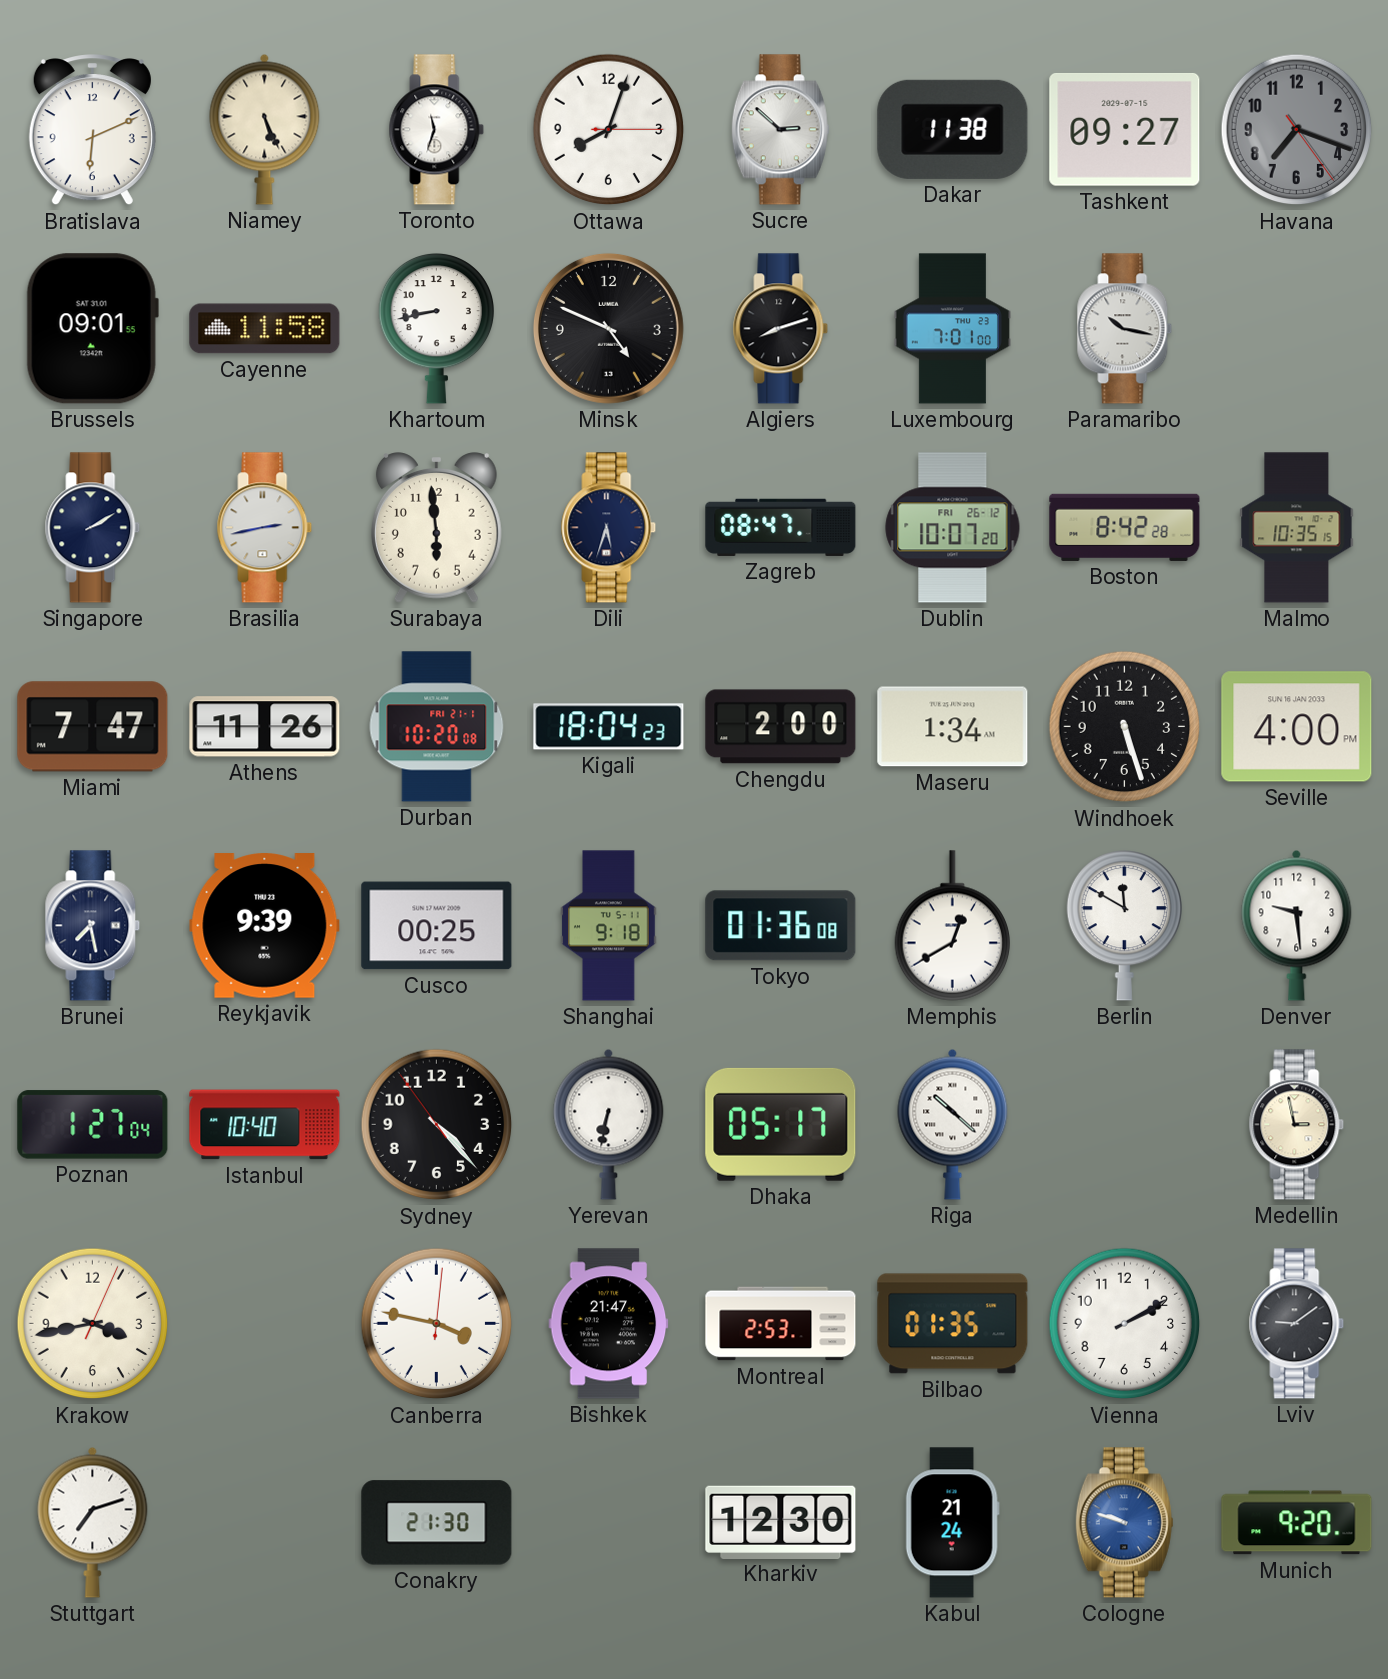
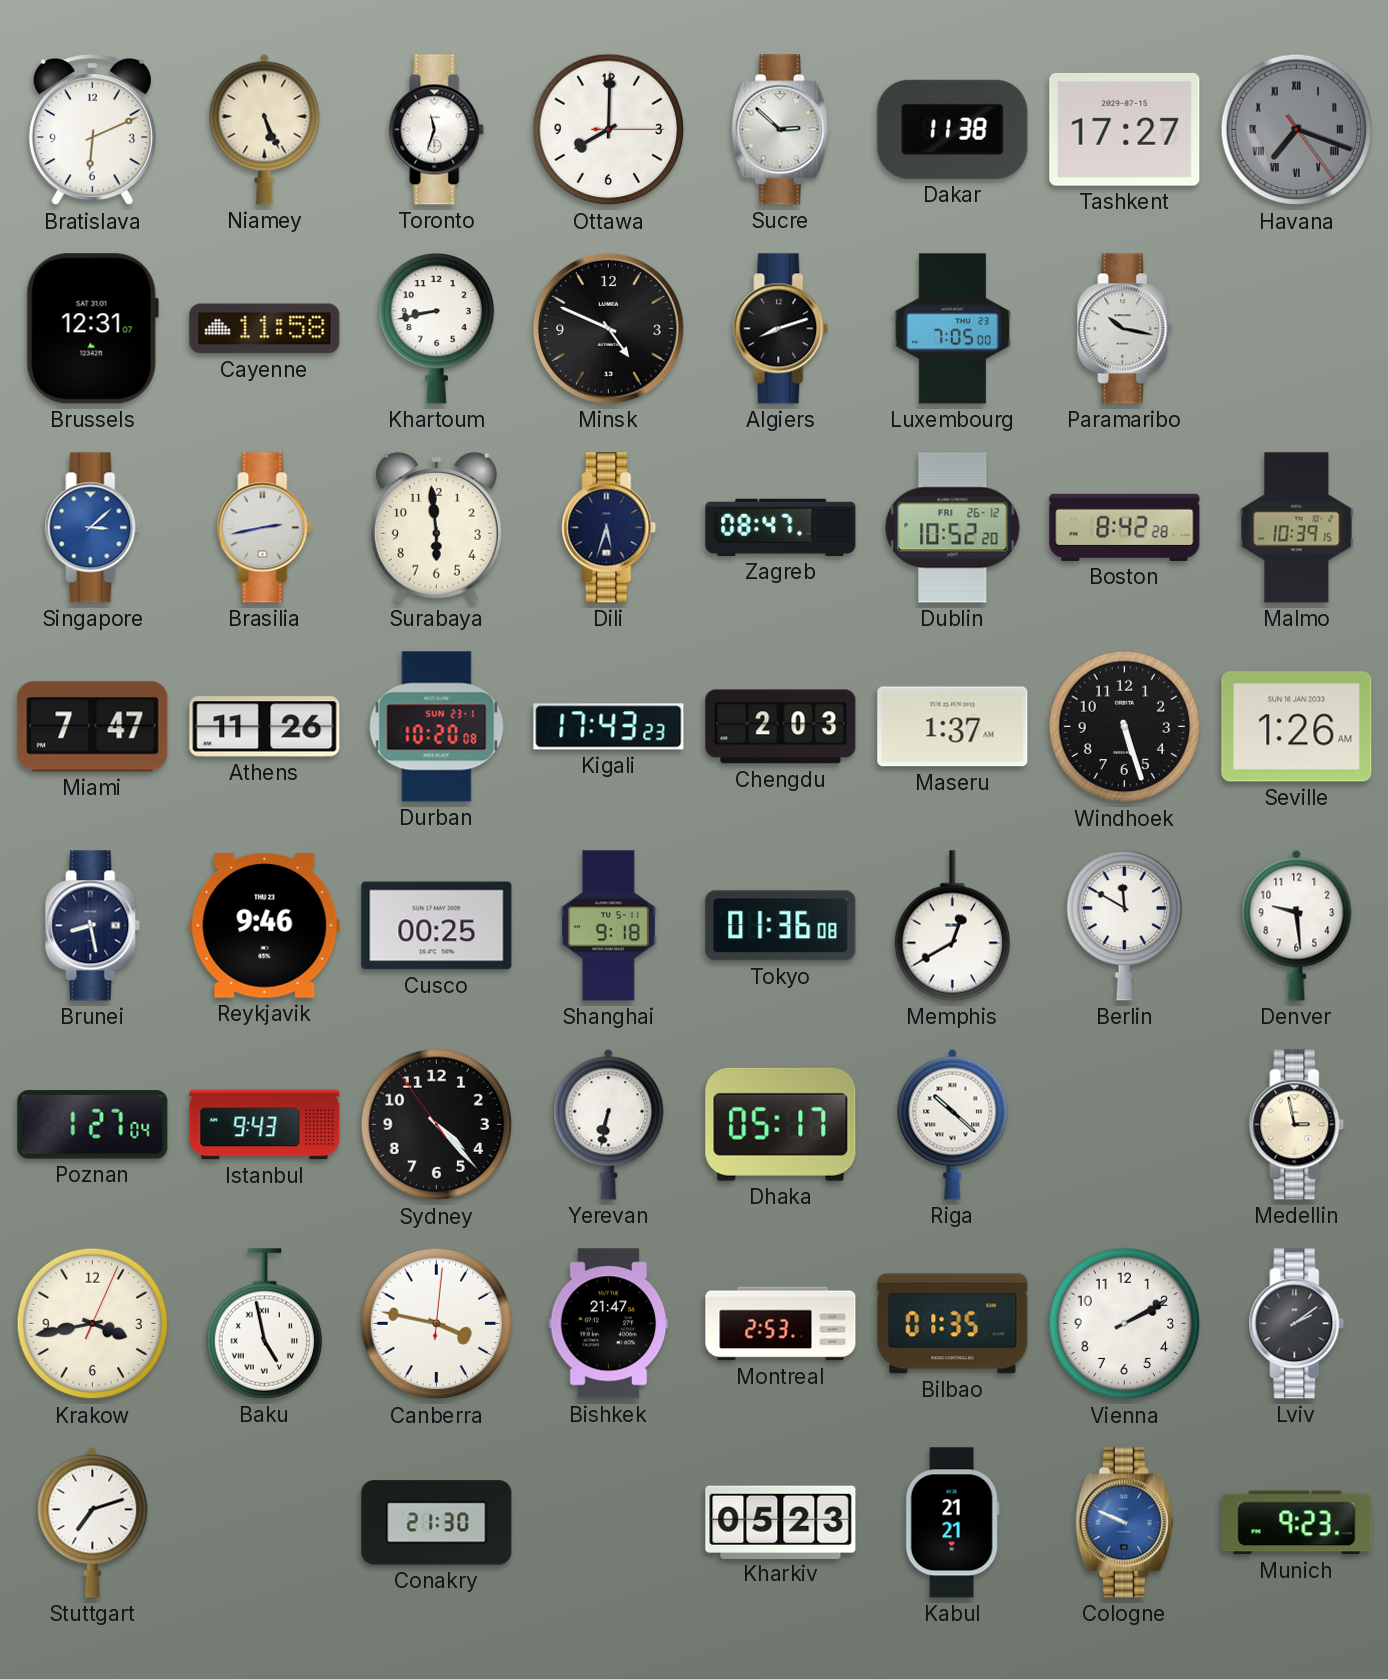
Ottawa: 8:03 -> 8:00
Tashkent: 09:27 -> 17:27
Havana numerals: Arabic -> Roman
Brussels: 09:01 -> 12:31
Luxembourg: 7:01 -> 7:05
Singapore: 2:10 -> 3:08
Singapore dial: navy -> blue
Dublin: 10:07 -> 10:52
Malmo: 10:35 -> 10:39
Durban date: FRI 21-1 -> SUN 23-1
Kigali: 18:04 -> 17:43
Chengdu: 2:00 -> 2:03
Maseru: 1:34 -> 1:37
Seville: 4:00 -> 1:26
Brunei: 7:28 -> 8:28
Reykjavik: 9:39 -> 9:46
Istanbul: 10:40 -> 9:43
Baku: none -> 4:58
Lviv: 9:09 -> 2:09
Kharkiv: 12:30 -> 05:23
Kabul: 21:24 -> 21:21
Cologne: 9:48 -> 9:49
Munich: 9:20 -> 9:23
